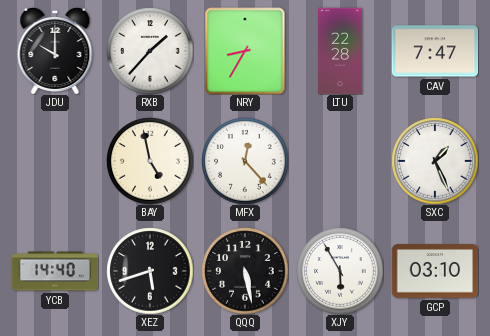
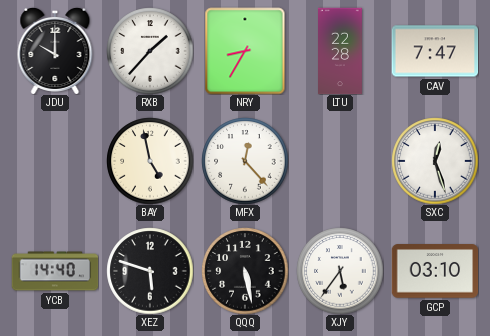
SXC: 1:26 -> 12:27
XEZ: 5:42 -> 5:48
XJY: 5:55 -> 5:36
